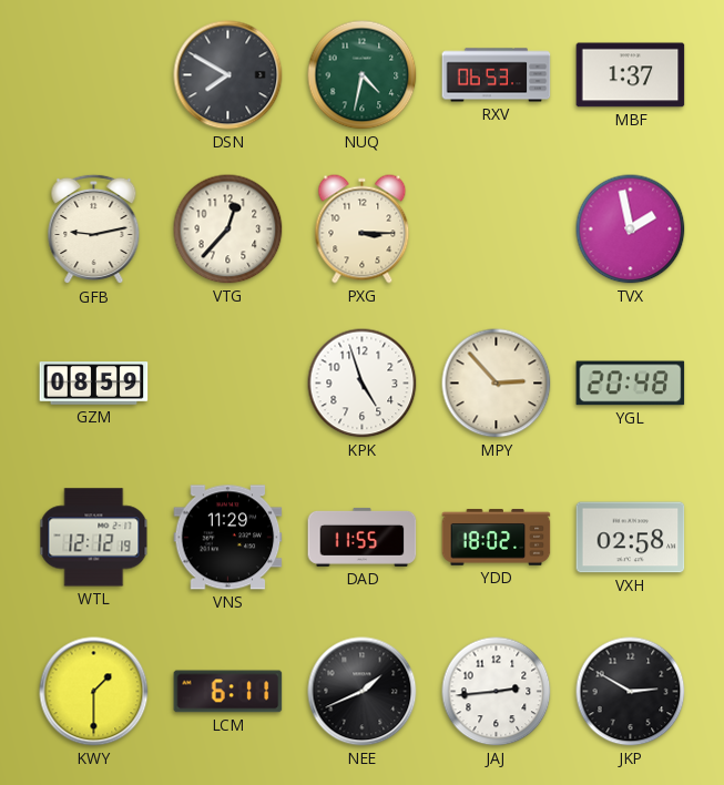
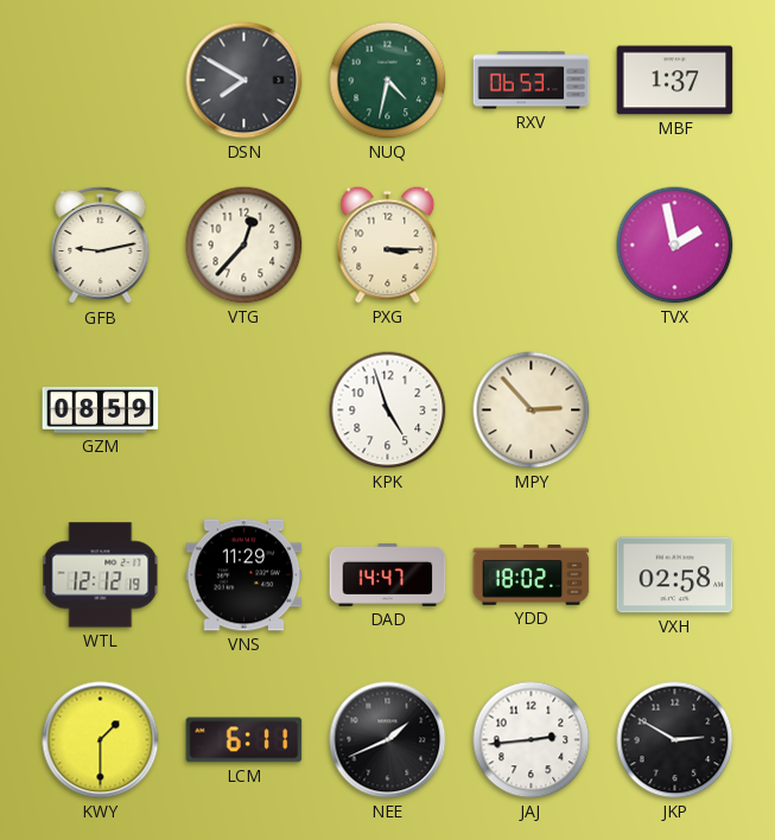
YGL: 20:48 -> none
DAD: 11:55 -> 14:47
